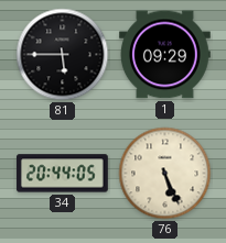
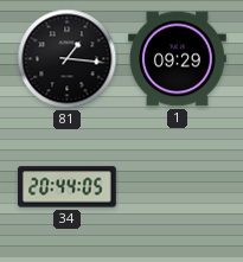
81: 5:45 -> 1:16
76: 5:26 -> none
